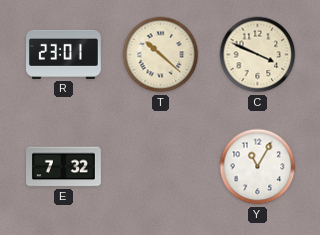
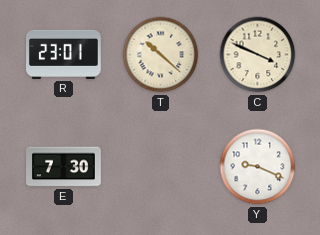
E: 7:32 -> 7:30
Y: 11:05 -> 9:19
